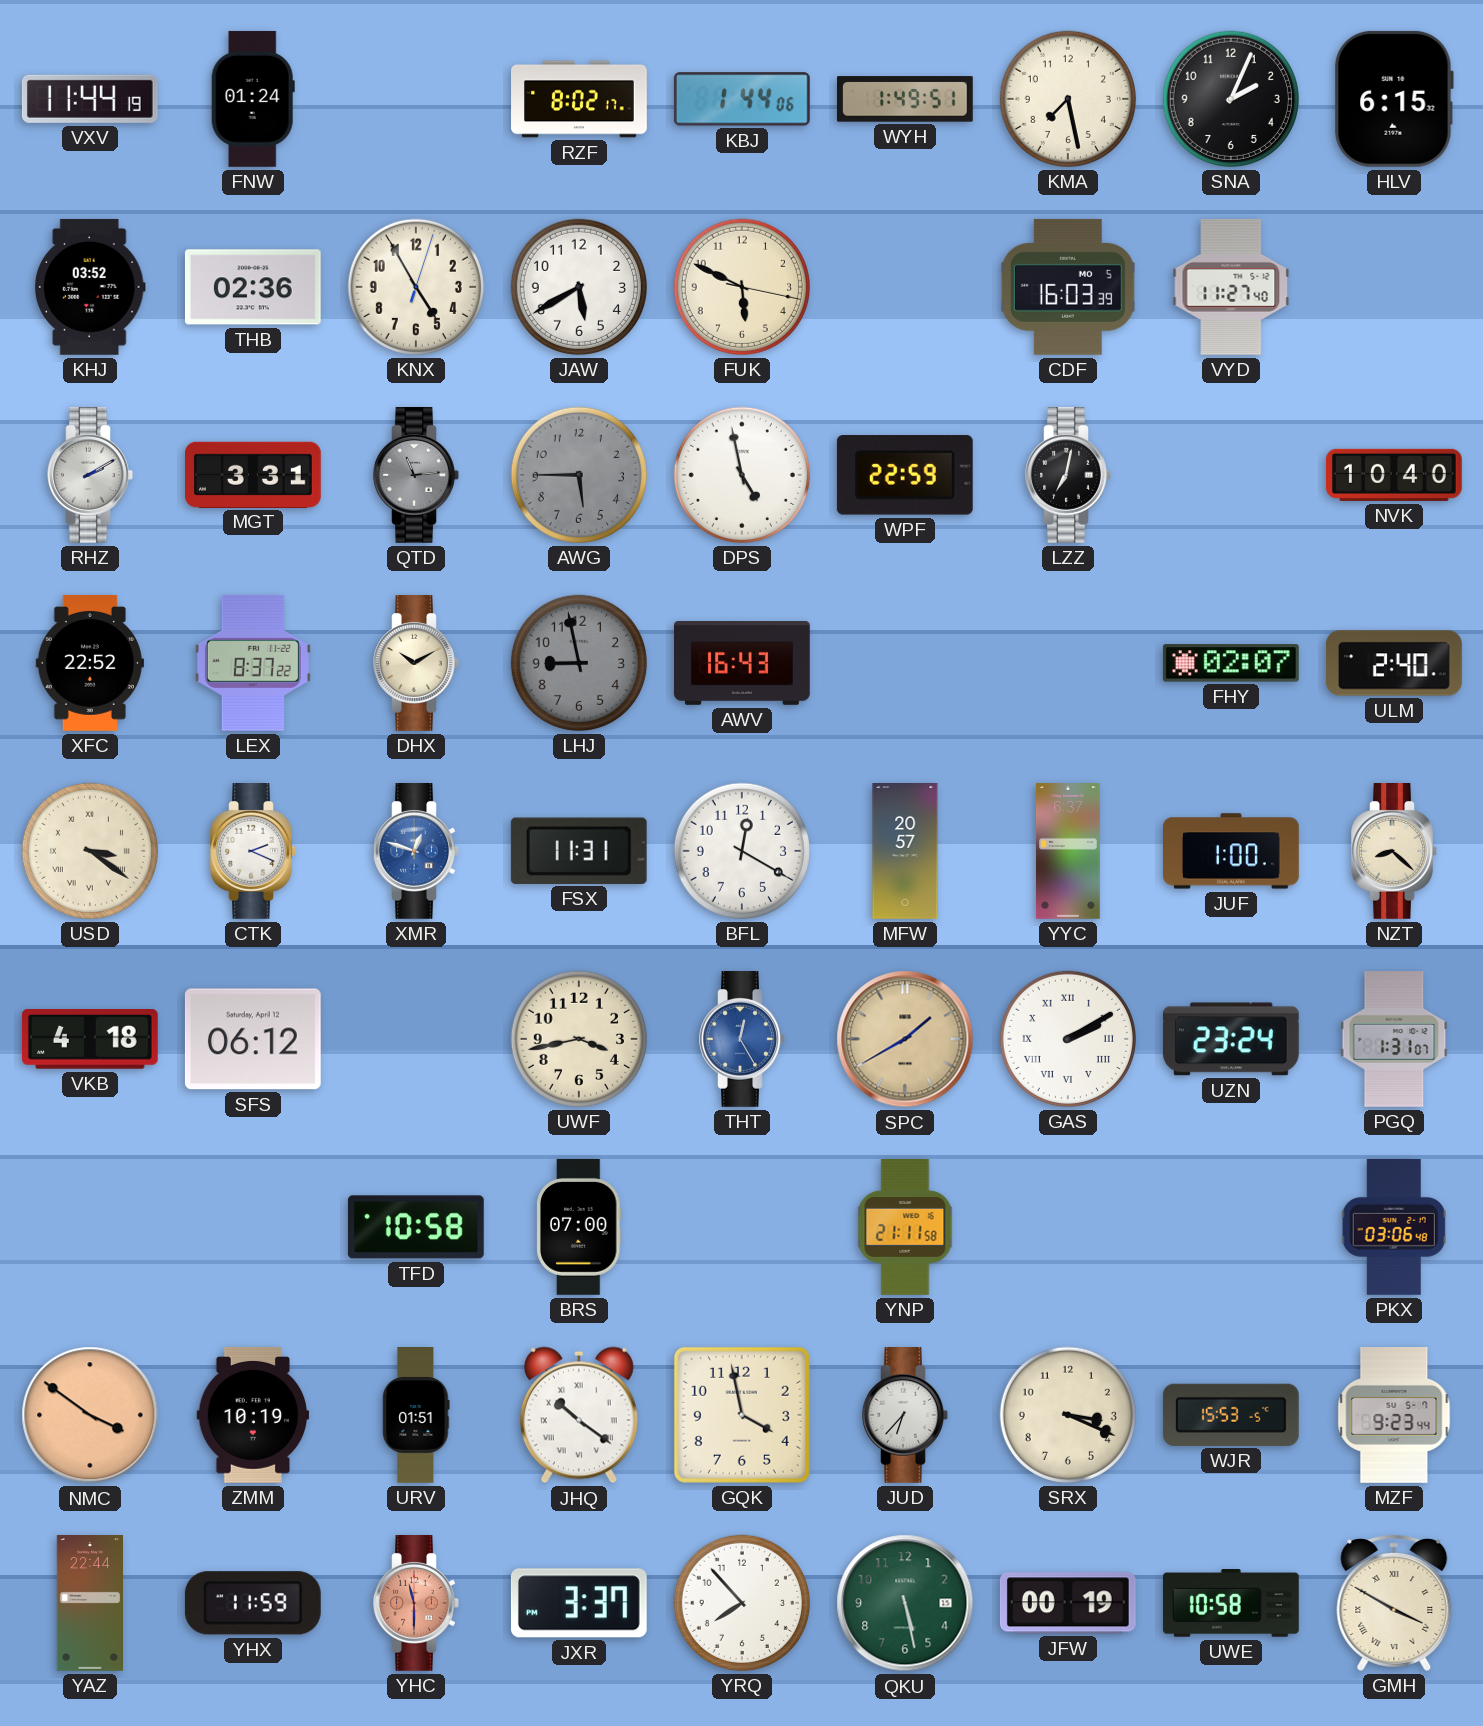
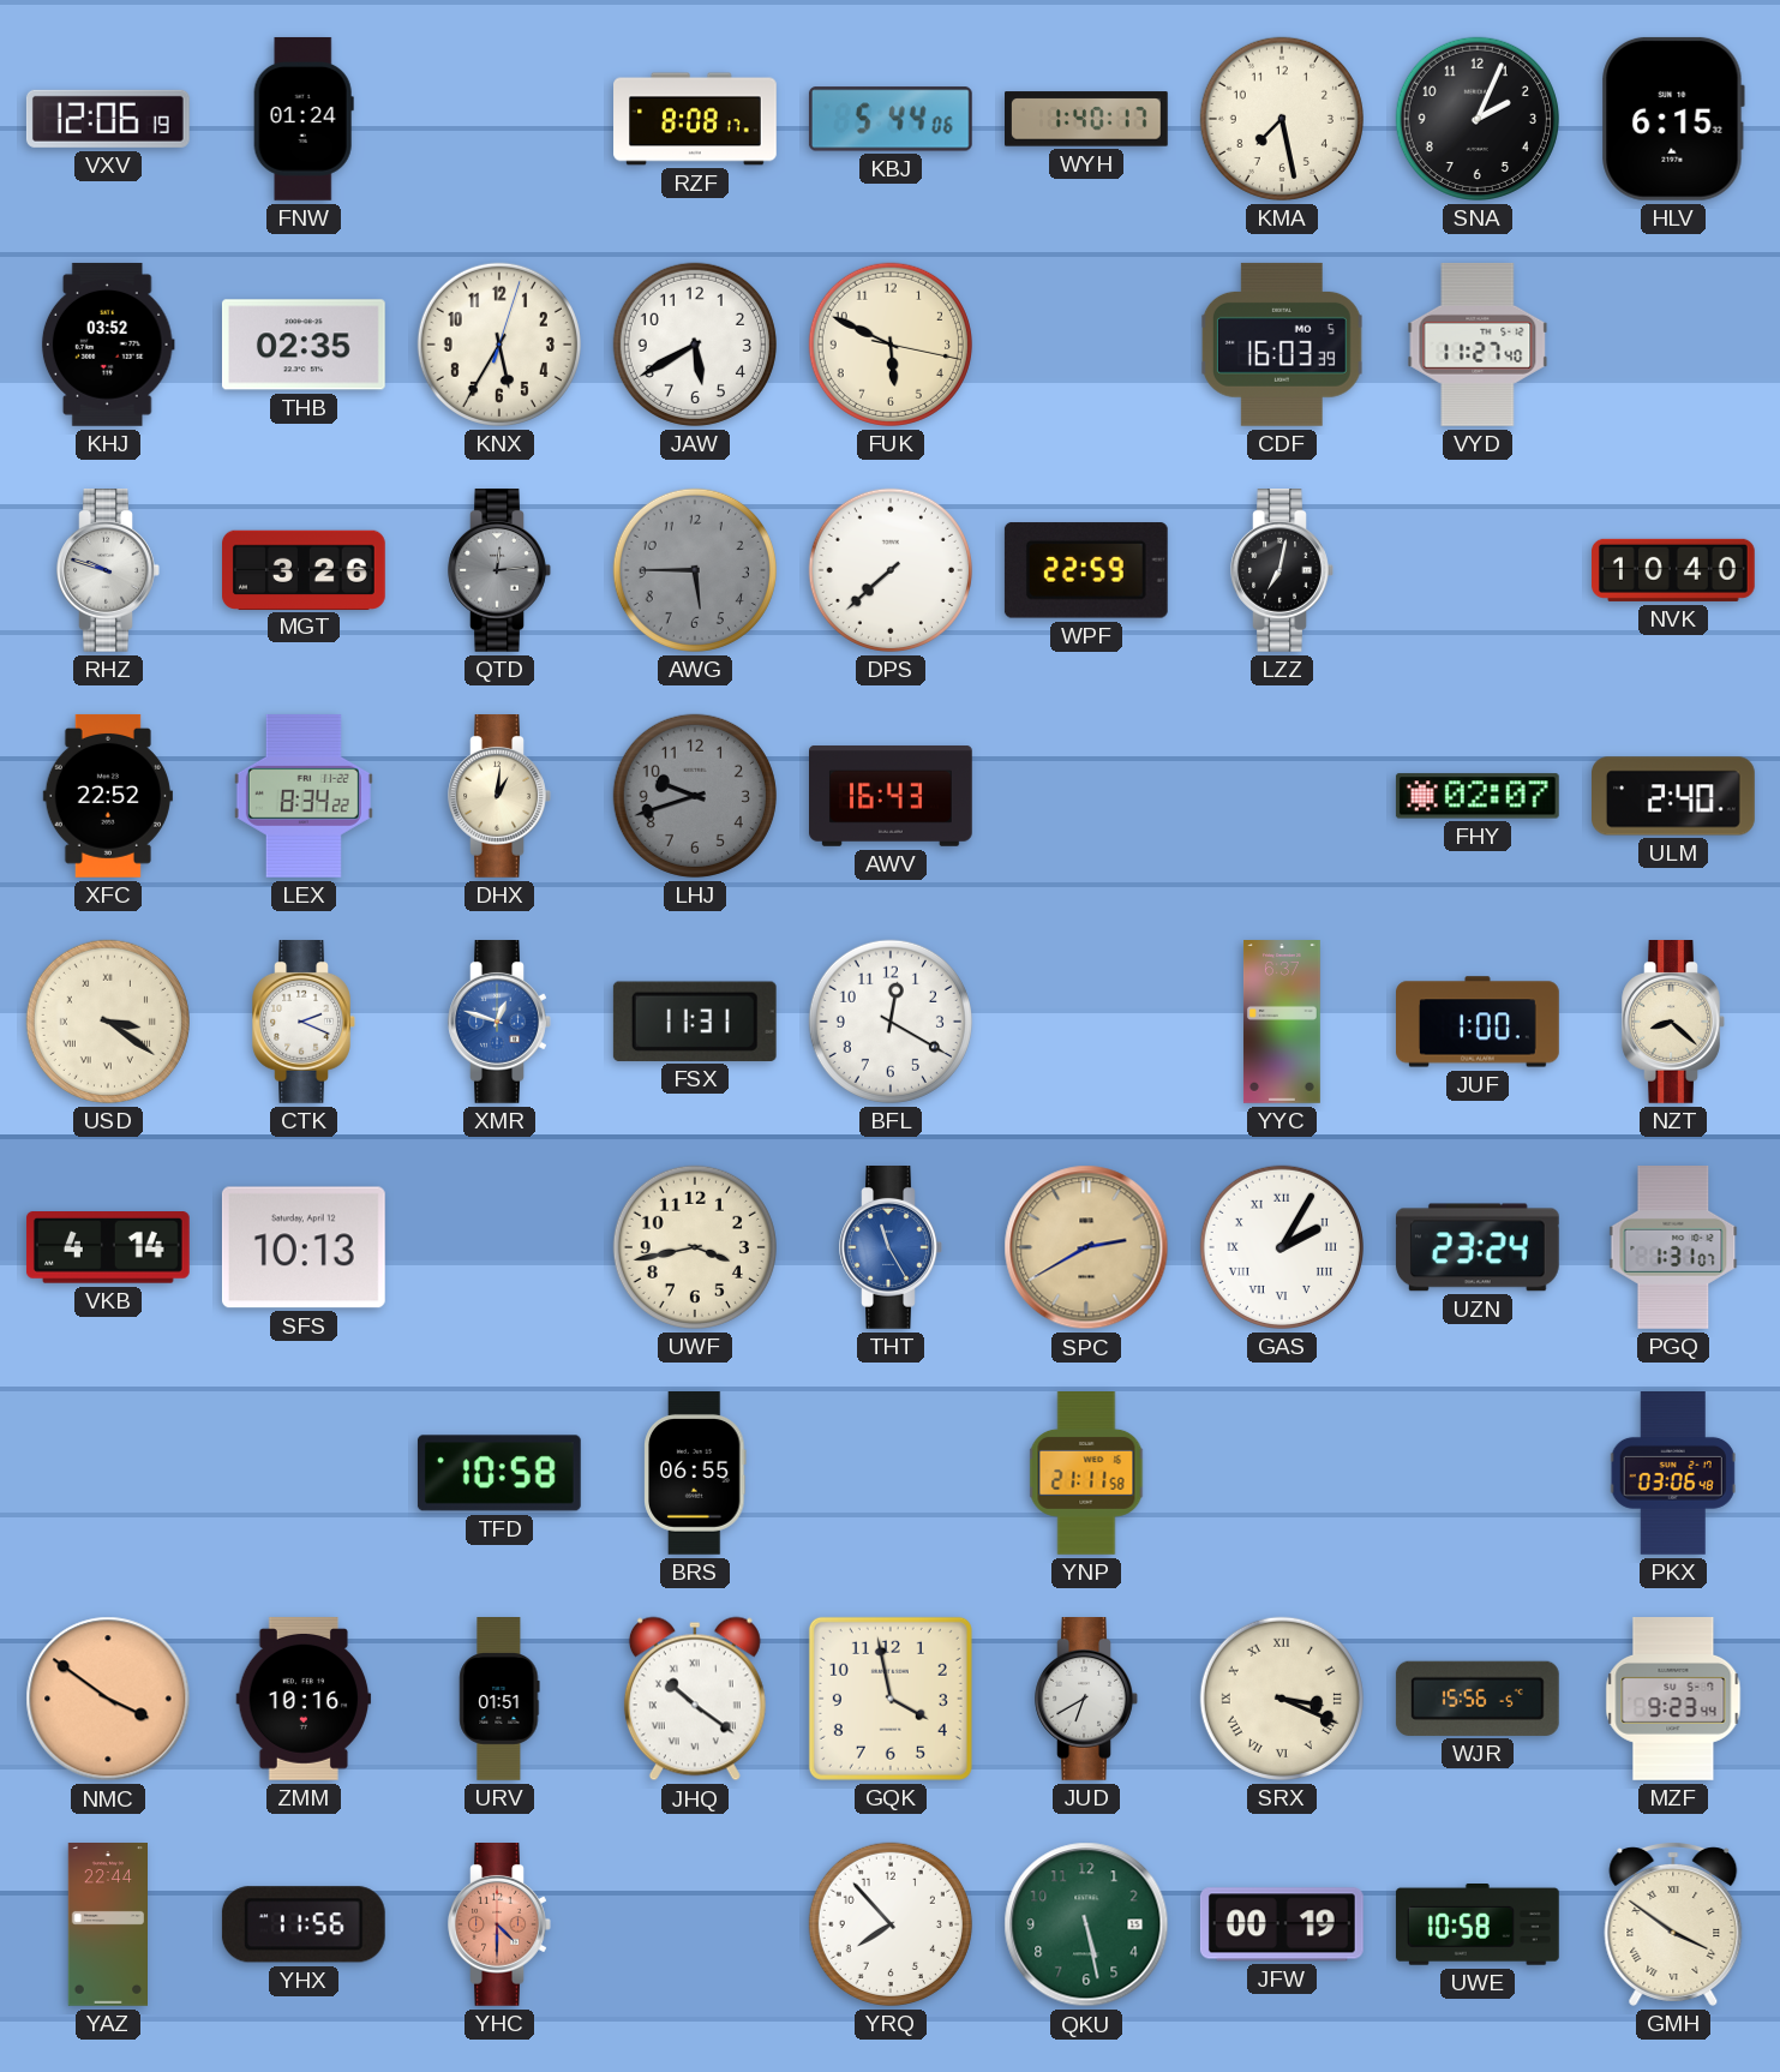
VXV: 11:44 -> 12:06
RZF: 8:02 -> 8:08
KBJ: 1:44 -> 5:44
WYH: 1:49 -> 1:40
THB: 02:36 -> 02:35
KNX: 4:55 -> 5:35
RHZ: 2:10 -> 9:48
MGT: 3:31 -> 3:26
QTD: 11:14 -> 12:14
DPS: 4:58 -> 7:38
LEX: 8:37 -> 8:34
DHX: 10:10 -> 1:01
LHJ: 8:58 -> 9:42
MFW: 20:57 -> none
VKB: 4:18 -> 4:14
SFS: 06:12 -> 10:13
THT: 12:25 -> 11:25
SPC: 1:40 -> 2:40
GAS: 2:10 -> 2:05
BRS: 07:00 -> 06:55
ZMM: 10:19 -> 10:16
JUD: 6:37 -> 6:40
SRX numerals: Arabic -> Roman
WJR: 15:53 -> 15:56
YHX: 11:59 -> 11:56
YHC: 11:30 -> 4:30
JXR: 3:37 -> none
GMH: 3:50 -> 3:51
